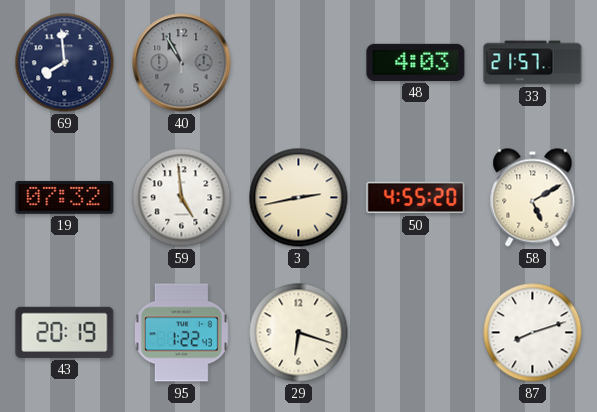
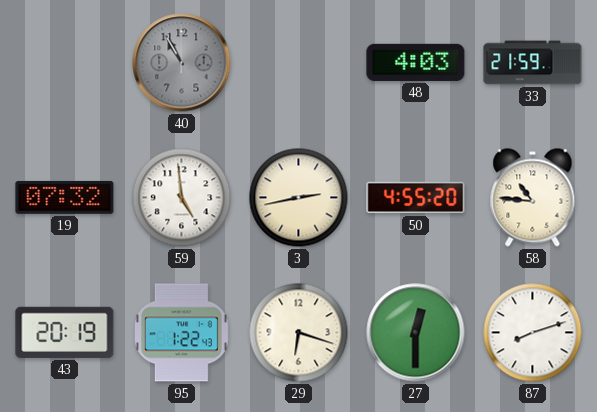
69: 7:59 -> none
33: 21:57 -> 21:59
58: 5:10 -> 10:46
27: none -> 12:30
